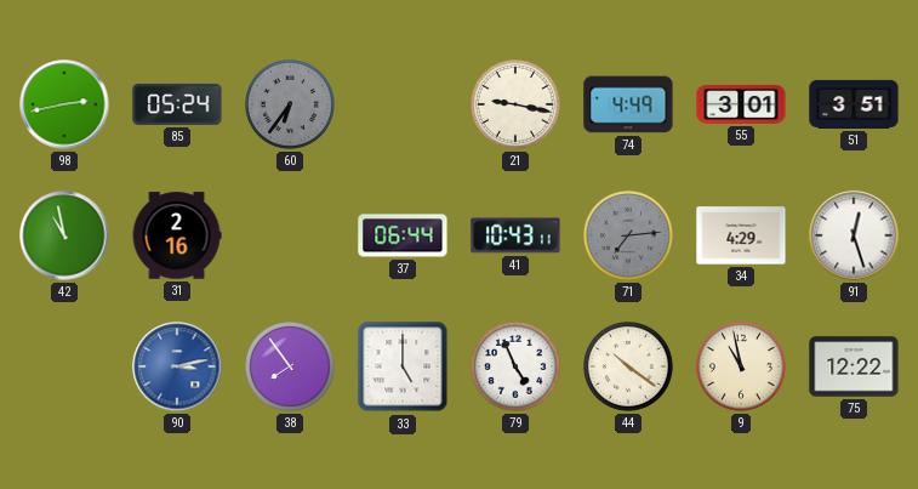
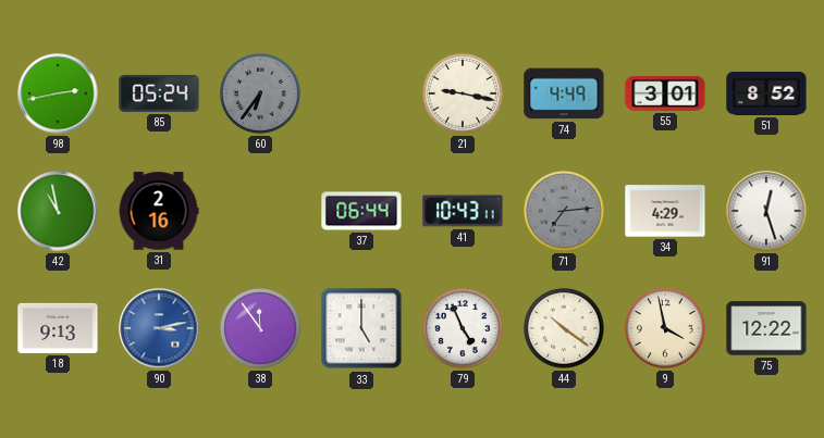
51: 3:51 -> 8:52
18: none -> 9:13
38: 7:54 -> 11:54
9: 10:58 -> 3:58
